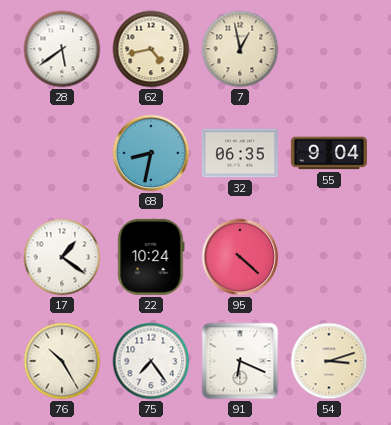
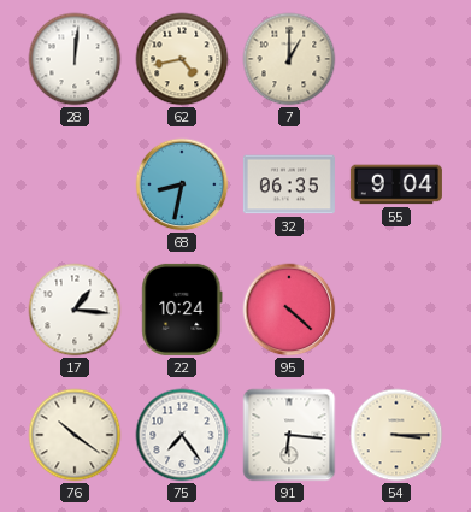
28: 5:39 -> 12:01
7: 12:58 -> 1:00
17: 1:21 -> 1:16
76: 10:25 -> 10:21
91: 6:19 -> 6:16
54: 3:12 -> 3:15
